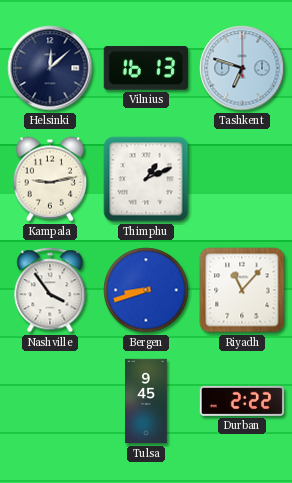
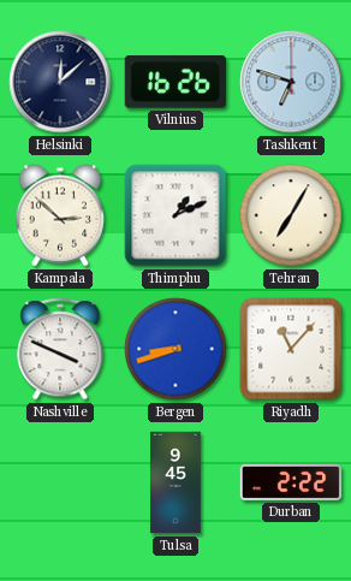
Vilnius: 16:13 -> 16:26
Kampala: 9:13 -> 2:52
Tehran: none -> 7:05
Nashville: 3:54 -> 3:49
